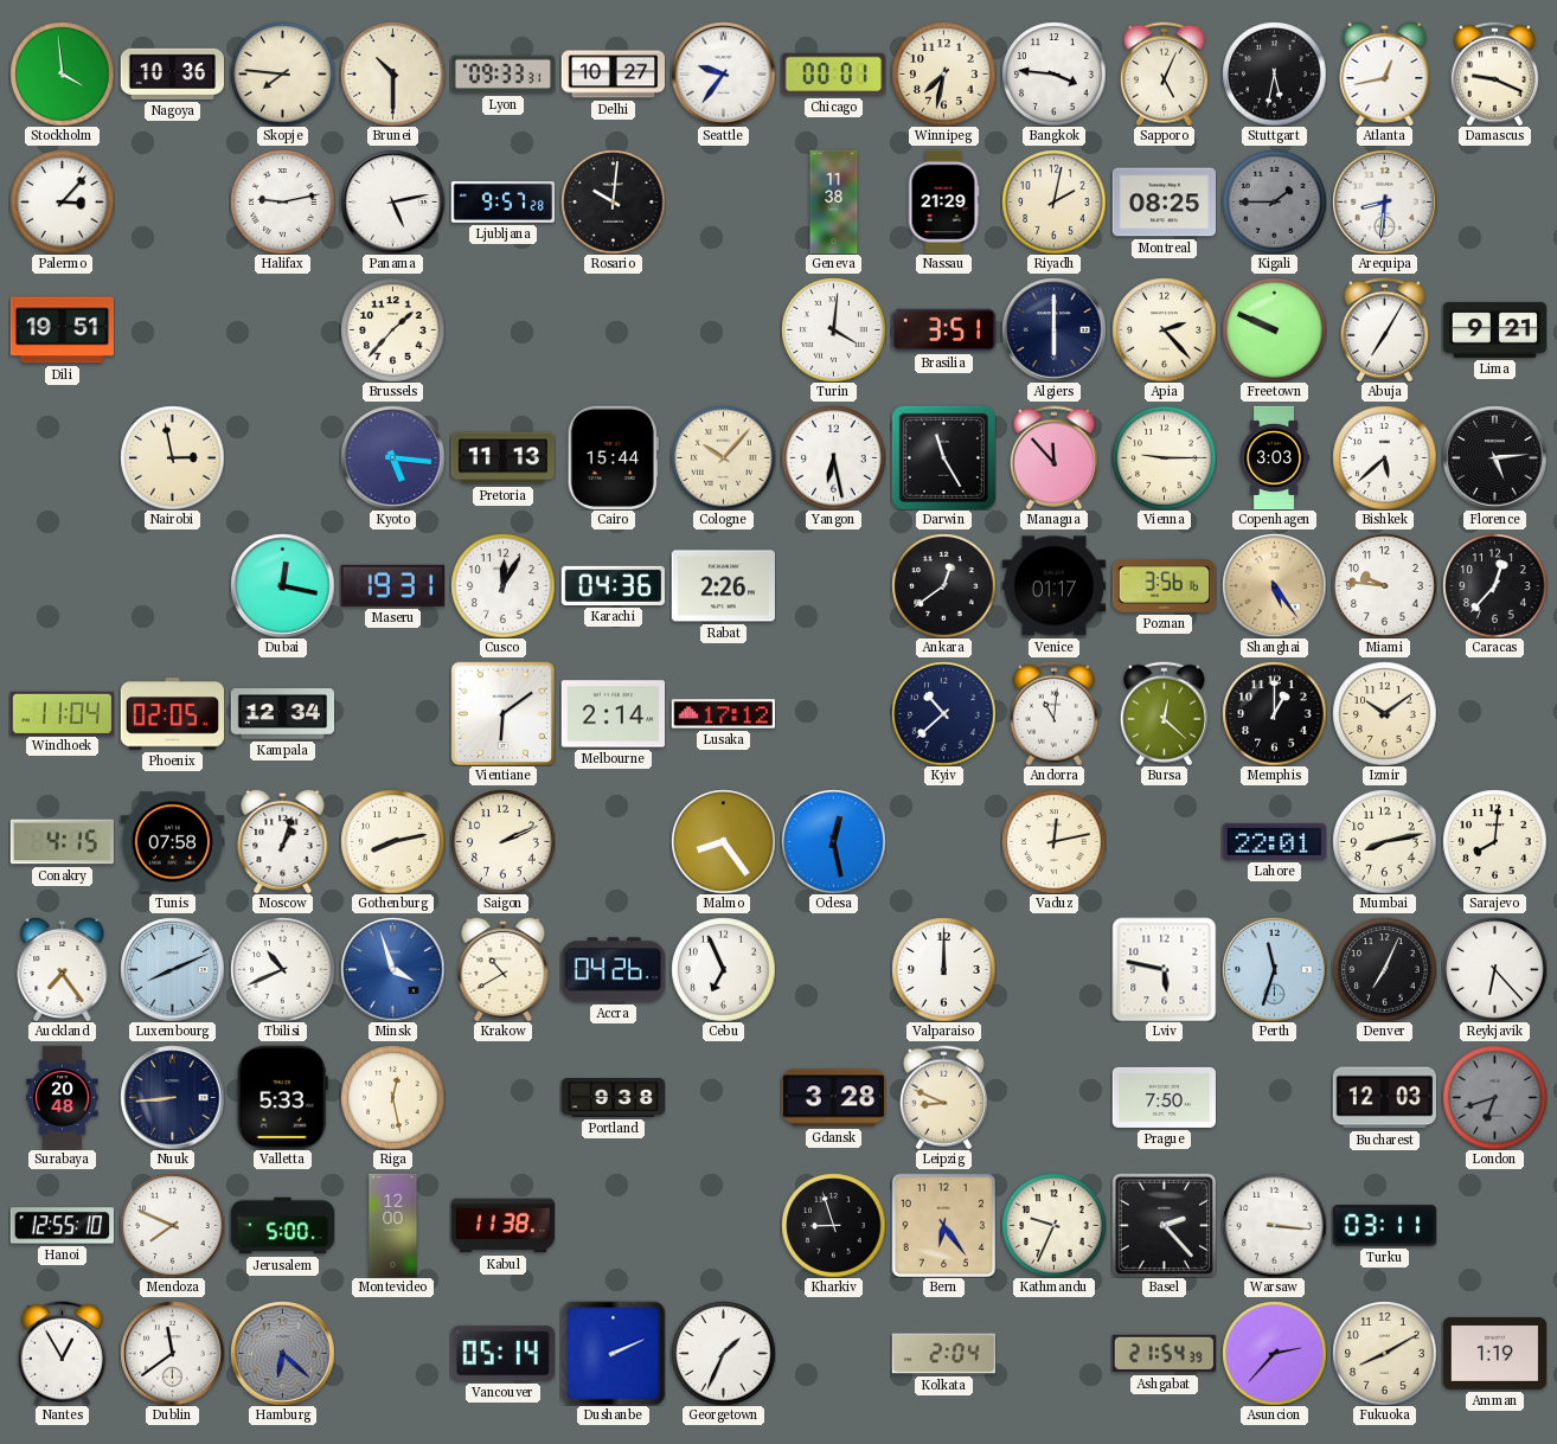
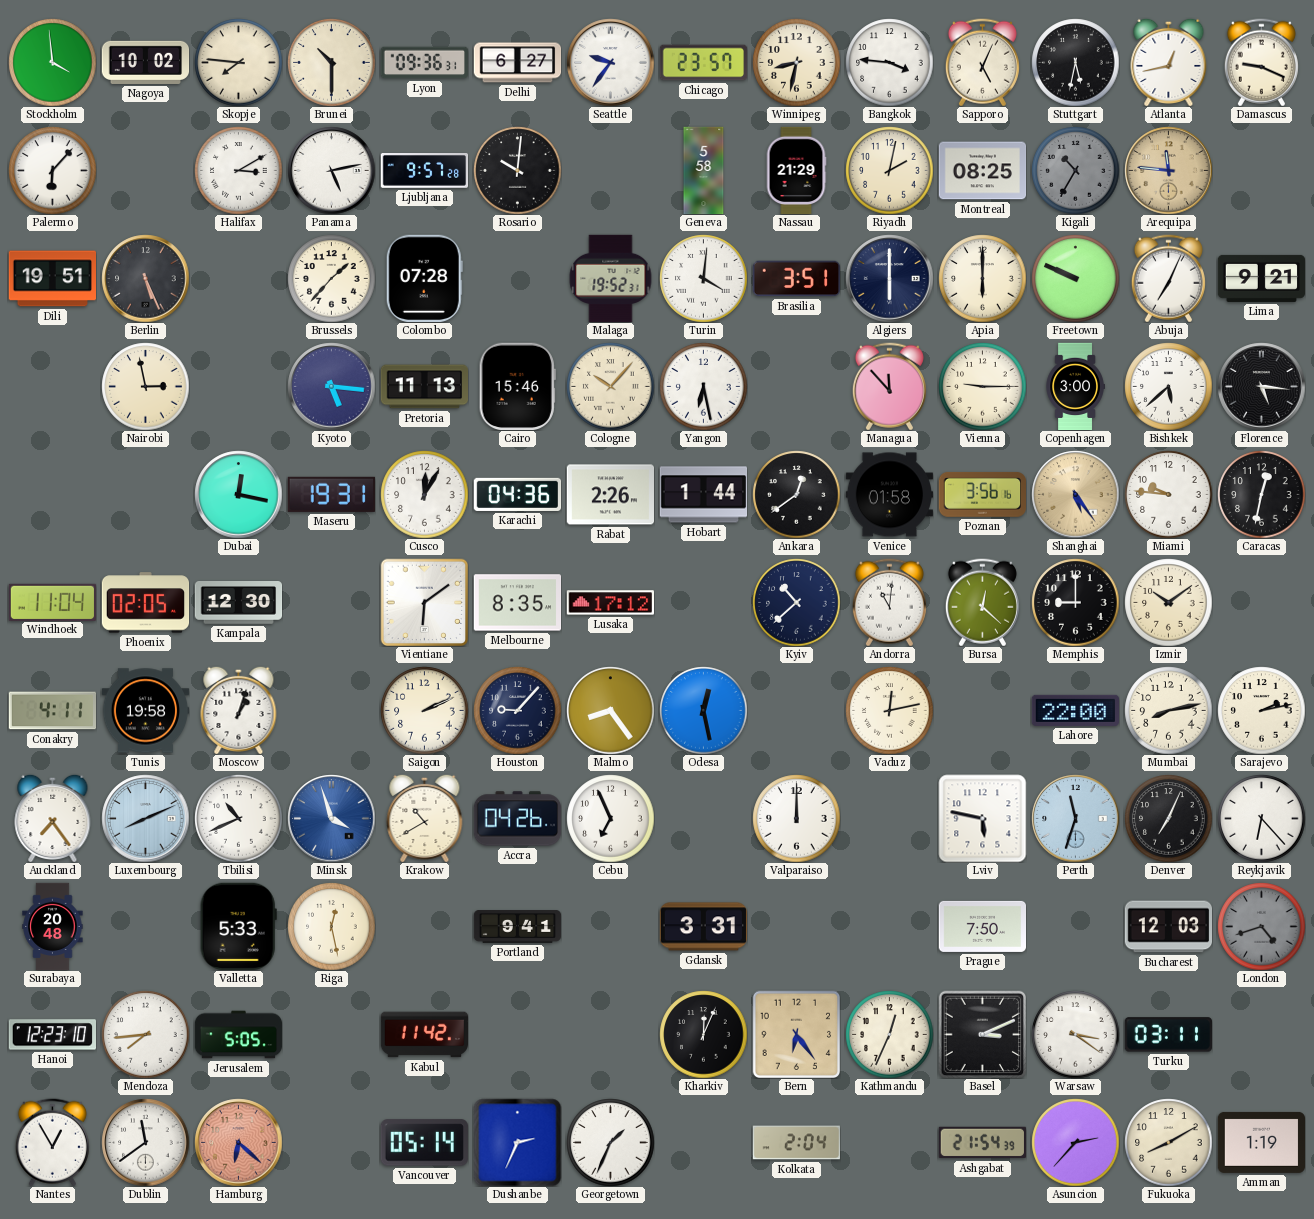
Nagoya: 10:36 -> 10:02
Lyon: 09:33 -> 09:36
Delhi: 10:27 -> 6:27
Chicago: 00:01 -> 23:57
Winnipeg: 7:32 -> 8:32
Palermo: 3:07 -> 6:07
Halifax: 9:13 -> 3:10
Geneva: 11:38 -> 5:58
Kigali: 1:45 -> 10:35
Arequipa: 8:31 -> 11:46
Arequipa dial: white -> champagne
Berlin: none -> 5:26
Colombo: none -> 07:28
Malaga: none -> 19:52
Apia: 2:23 -> 6:00
Abuja: 7:05 -> 7:04
Cairo: 15:44 -> 15:46
Darwin: 11:25 -> none
Copenhagen: 3:03 -> 3:00
Florence: 5:14 -> 5:16
Hobart: none -> 1:44
Venice: 01:17 -> 01:58
Caracas: 12:37 -> 12:32
Kampala: 12:34 -> 12:30
Melbourne: 2:14 -> 8:35
Memphis: 1:00 -> 9:00
Conakry: 4:15 -> 4:11
Tunis: 07:58 -> 19:58
Gothenburg: 8:13 -> none
Houston: none -> 9:07
Lahore: 22:01 -> 22:00
Sarajevo: 8:01 -> 2:13
Nuuk: 8:44 -> none
Portland: 9:38 -> 9:41
Gdansk: 3:28 -> 3:31
Leipzig: 8:49 -> none
London: 6:42 -> 4:42
Hanoi: 12:55 -> 12:23
Mendoza: 7:49 -> 7:44
Jerusalem: 5:00 -> 5:05
Montevideo: 12:00 -> none
Kabul: 11:38 -> 11:42
Kharkiv: 8:57 -> 12:04
Kathmandu: 9:34 -> 12:34
Basel: 2:23 -> 3:11
Warsaw: 3:16 -> 3:21
Hamburg dial: grey -> salmon
Dushanbe: 2:11 -> 2:34
